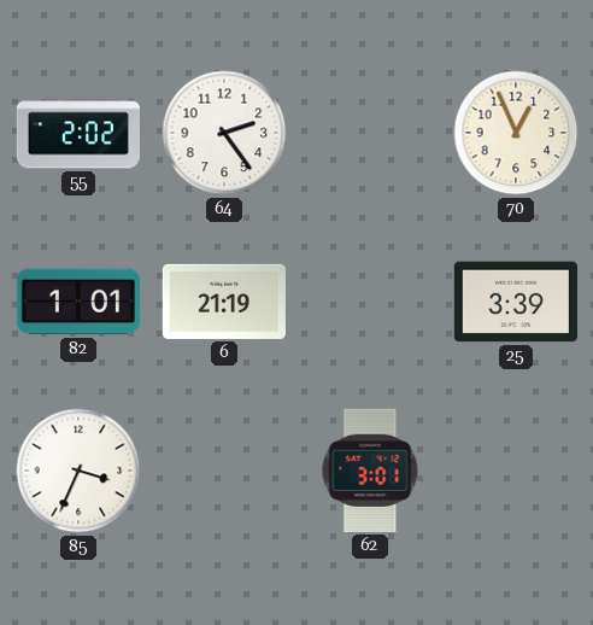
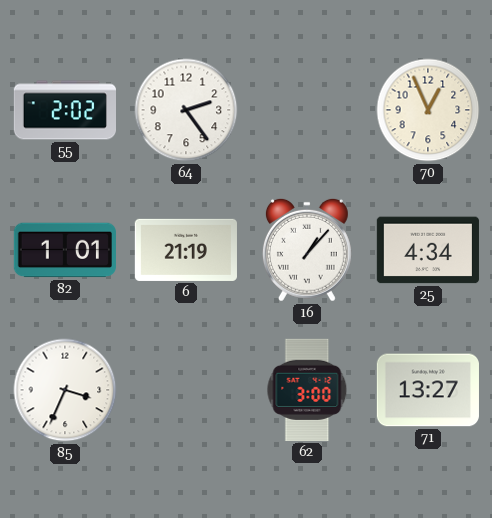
16: none -> 1:07
25: 3:39 -> 4:34
62: 3:01 -> 3:00
71: none -> 13:27
